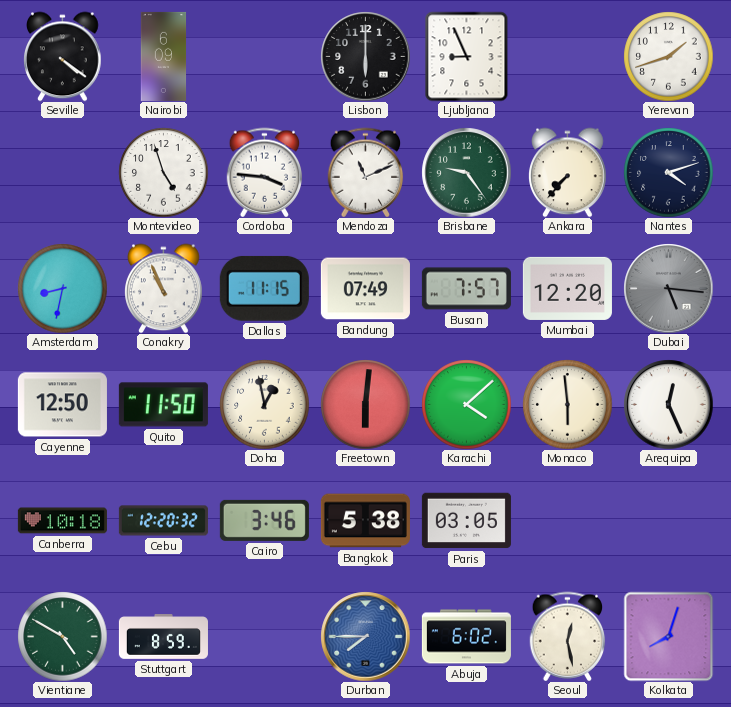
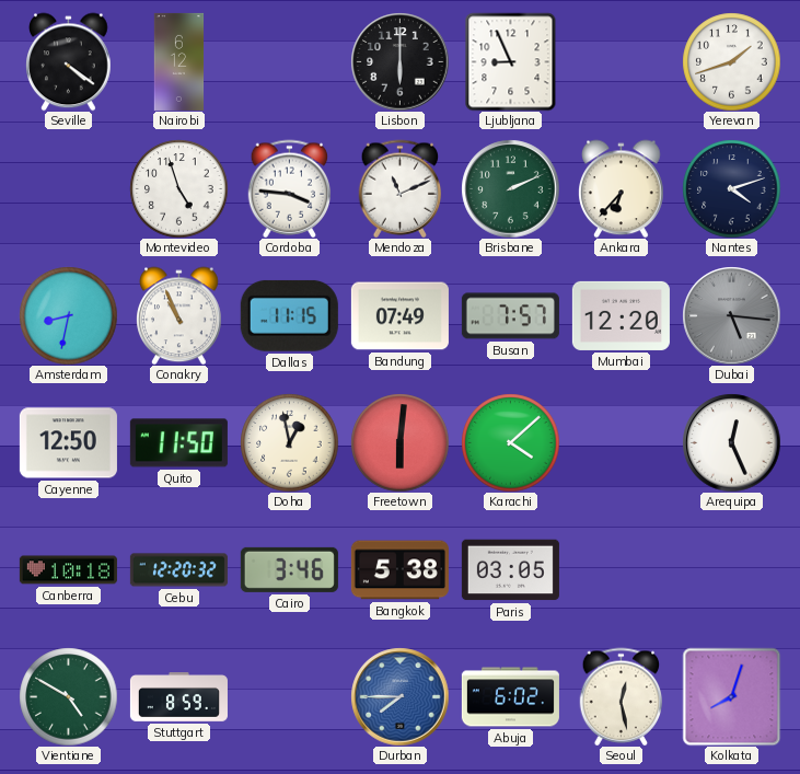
Nairobi: 6:09 -> 6:12
Brisbane: 9:24 -> 2:11
Ankara: 7:37 -> 6:37
Monaco: 5:59 -> none
